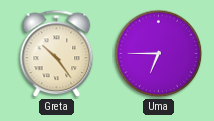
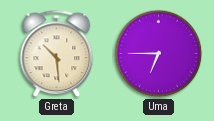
Greta: 10:24 -> 10:29
